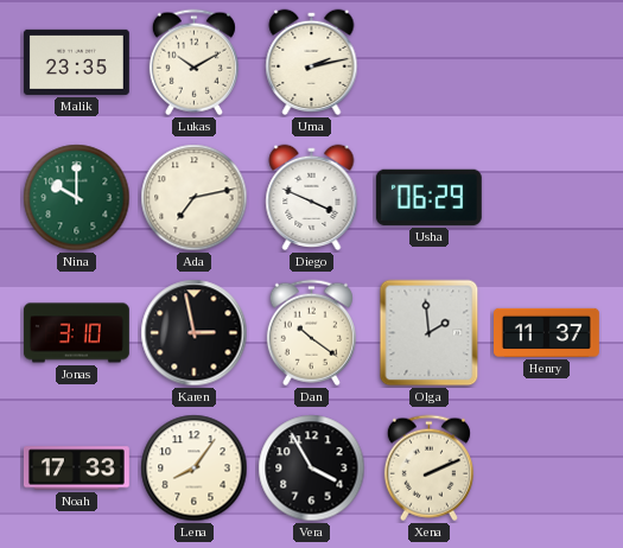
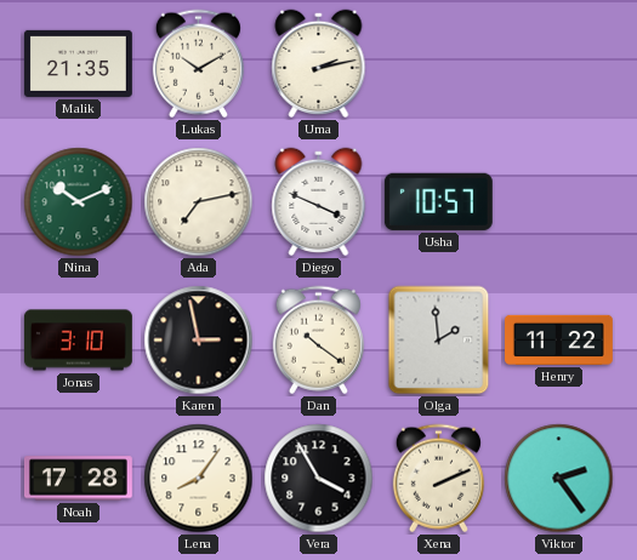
Malik: 23:35 -> 21:35
Nina: 10:00 -> 10:11
Usha: 06:29 -> 10:57
Henry: 11:37 -> 11:22
Noah: 17:33 -> 17:28
Viktor: none -> 2:24
